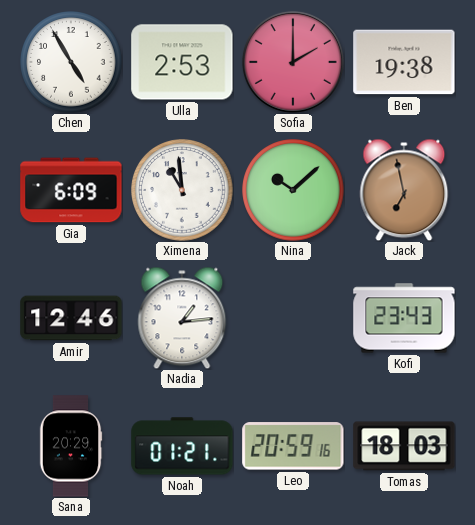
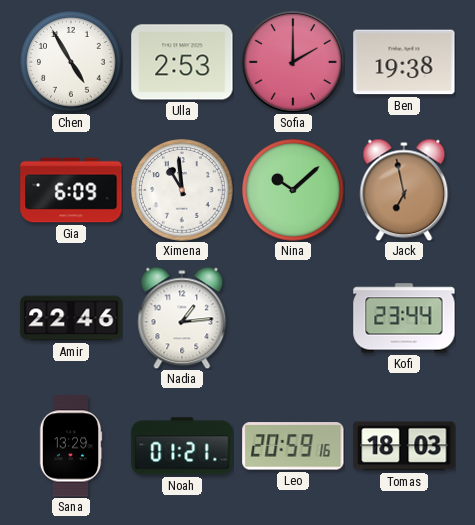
Amir: 12:46 -> 22:46
Kofi: 23:43 -> 23:44
Sana: 20:29 -> 13:29
